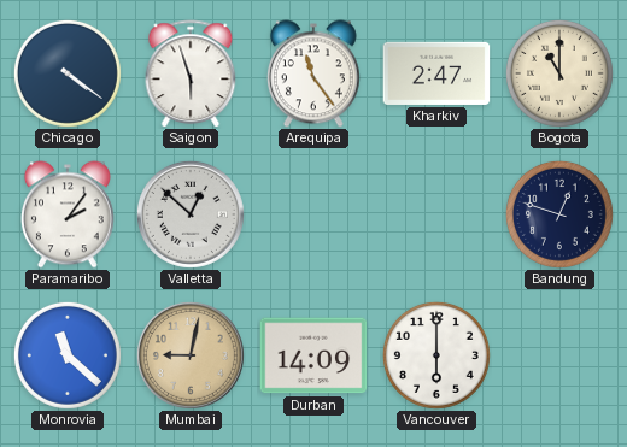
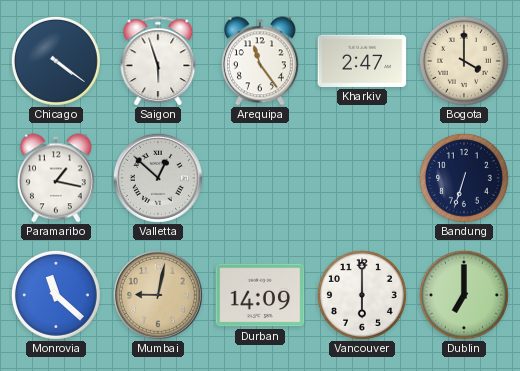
Bogota: 11:00 -> 4:00
Paramaribo: 2:06 -> 1:17
Bandung: 12:48 -> 6:33
Dublin: none -> 7:00
